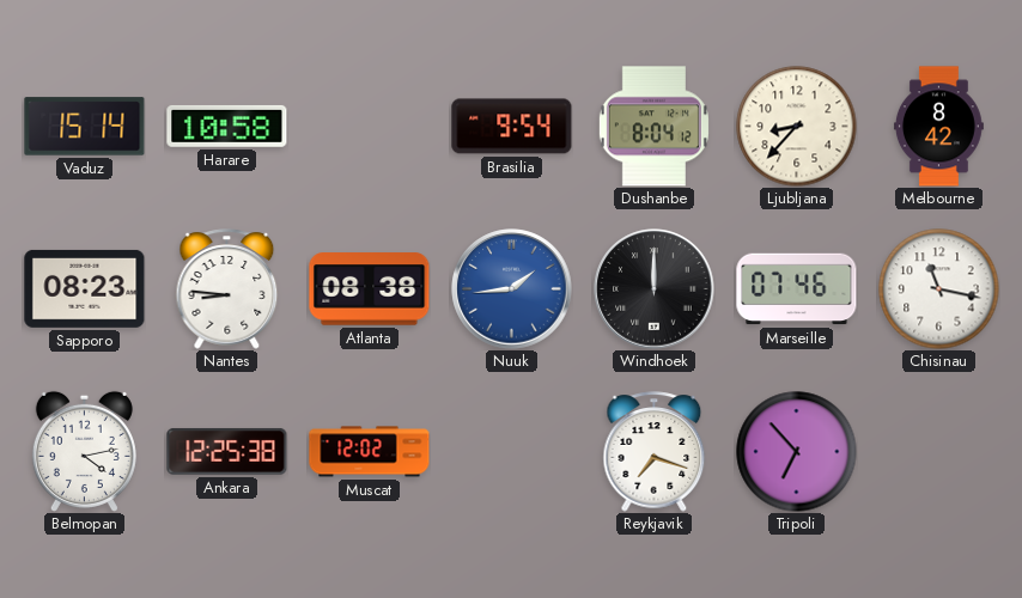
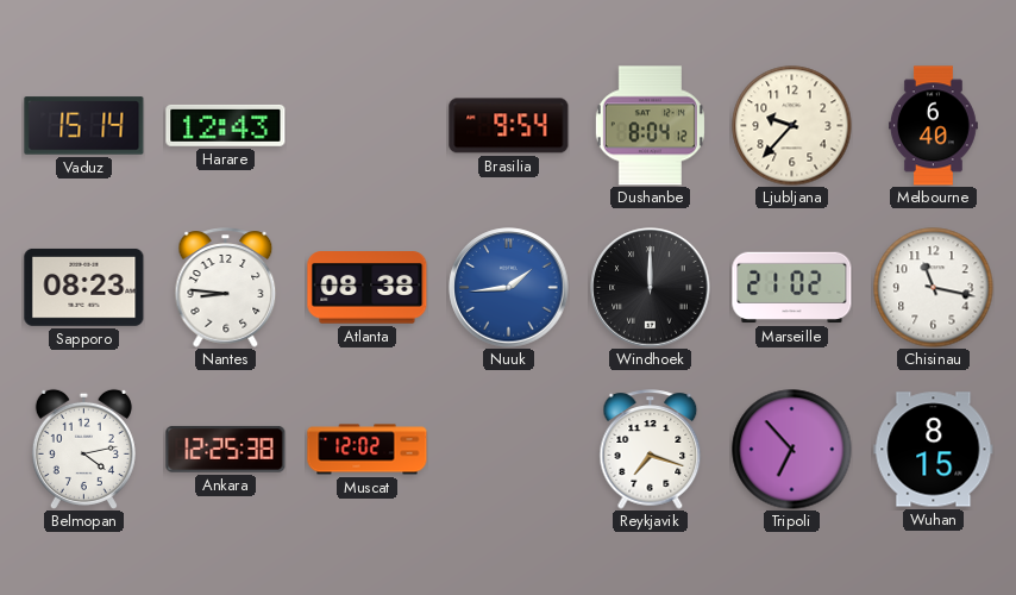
Harare: 10:58 -> 12:43
Ljubljana: 8:37 -> 9:37
Melbourne: 8:42 -> 6:40
Marseille: 07:46 -> 21:02
Wuhan: none -> 8:15
